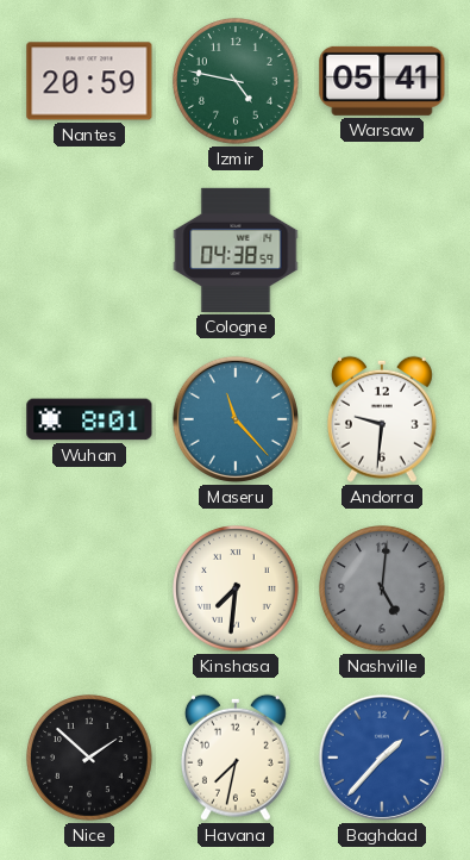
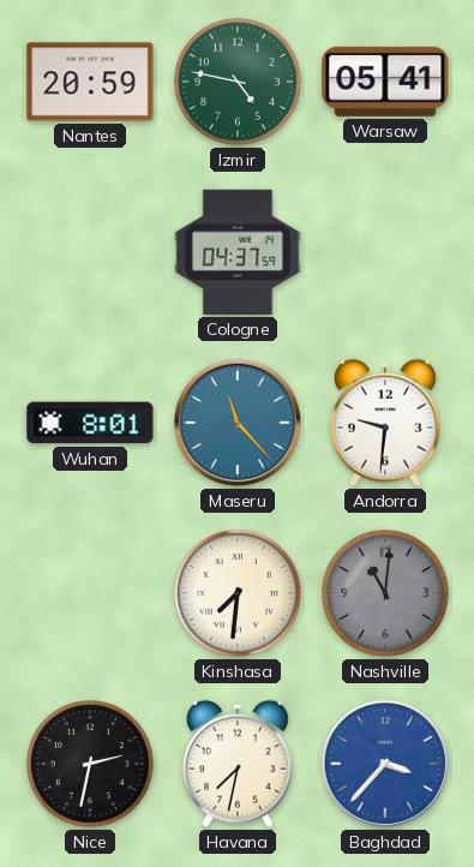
Cologne: 04:38 -> 04:37
Nashville: 5:01 -> 11:01
Nice: 1:52 -> 2:32
Baghdad: 1:37 -> 3:37
